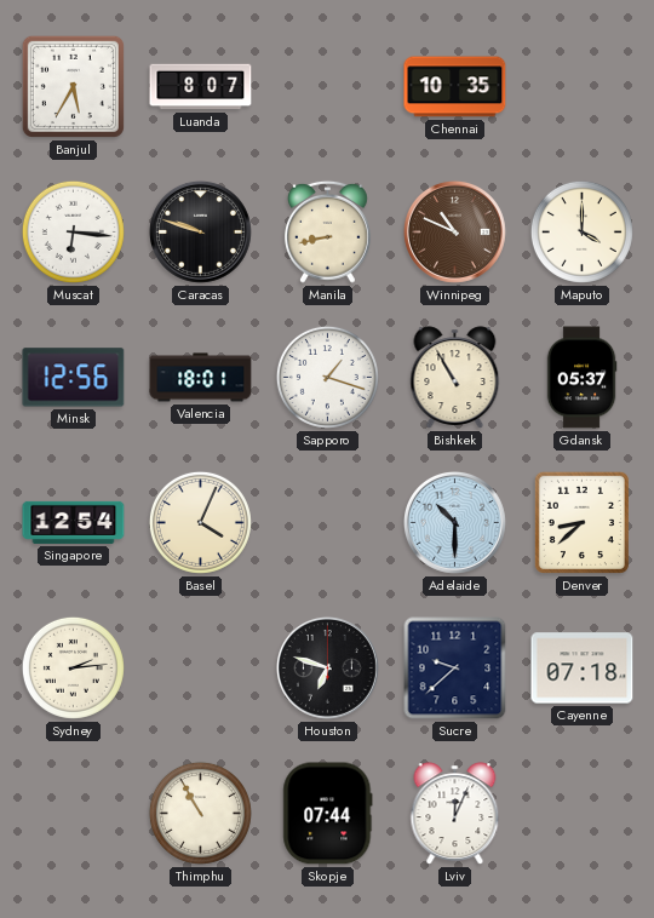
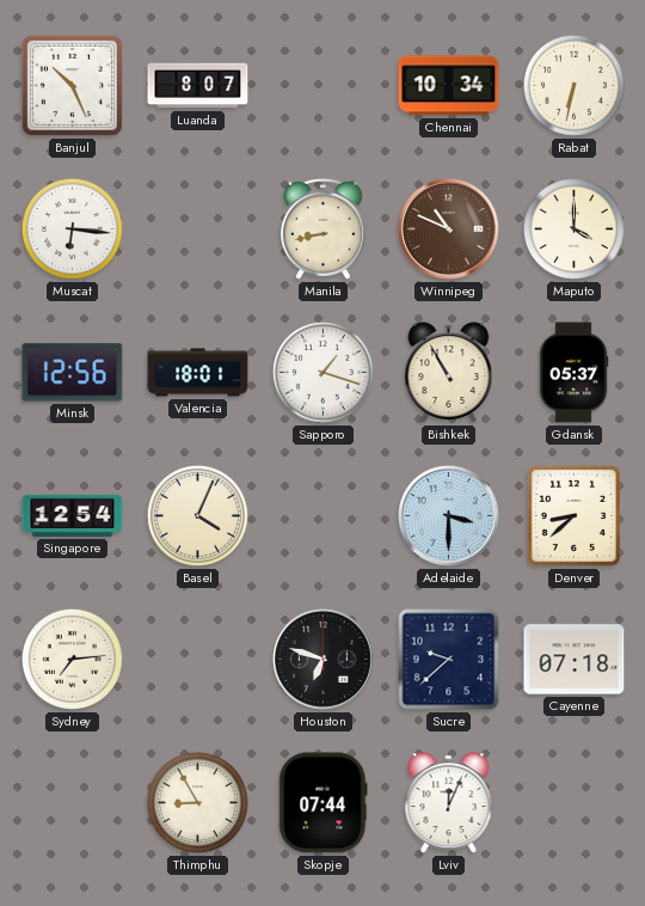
Banjul: 5:35 -> 10:26
Chennai: 10:35 -> 10:34
Rabat: none -> 6:32
Caracas: 9:48 -> none
Adelaide: 10:30 -> 3:30
Sydney: 2:14 -> 7:14
Thimphu: 10:55 -> 8:55
